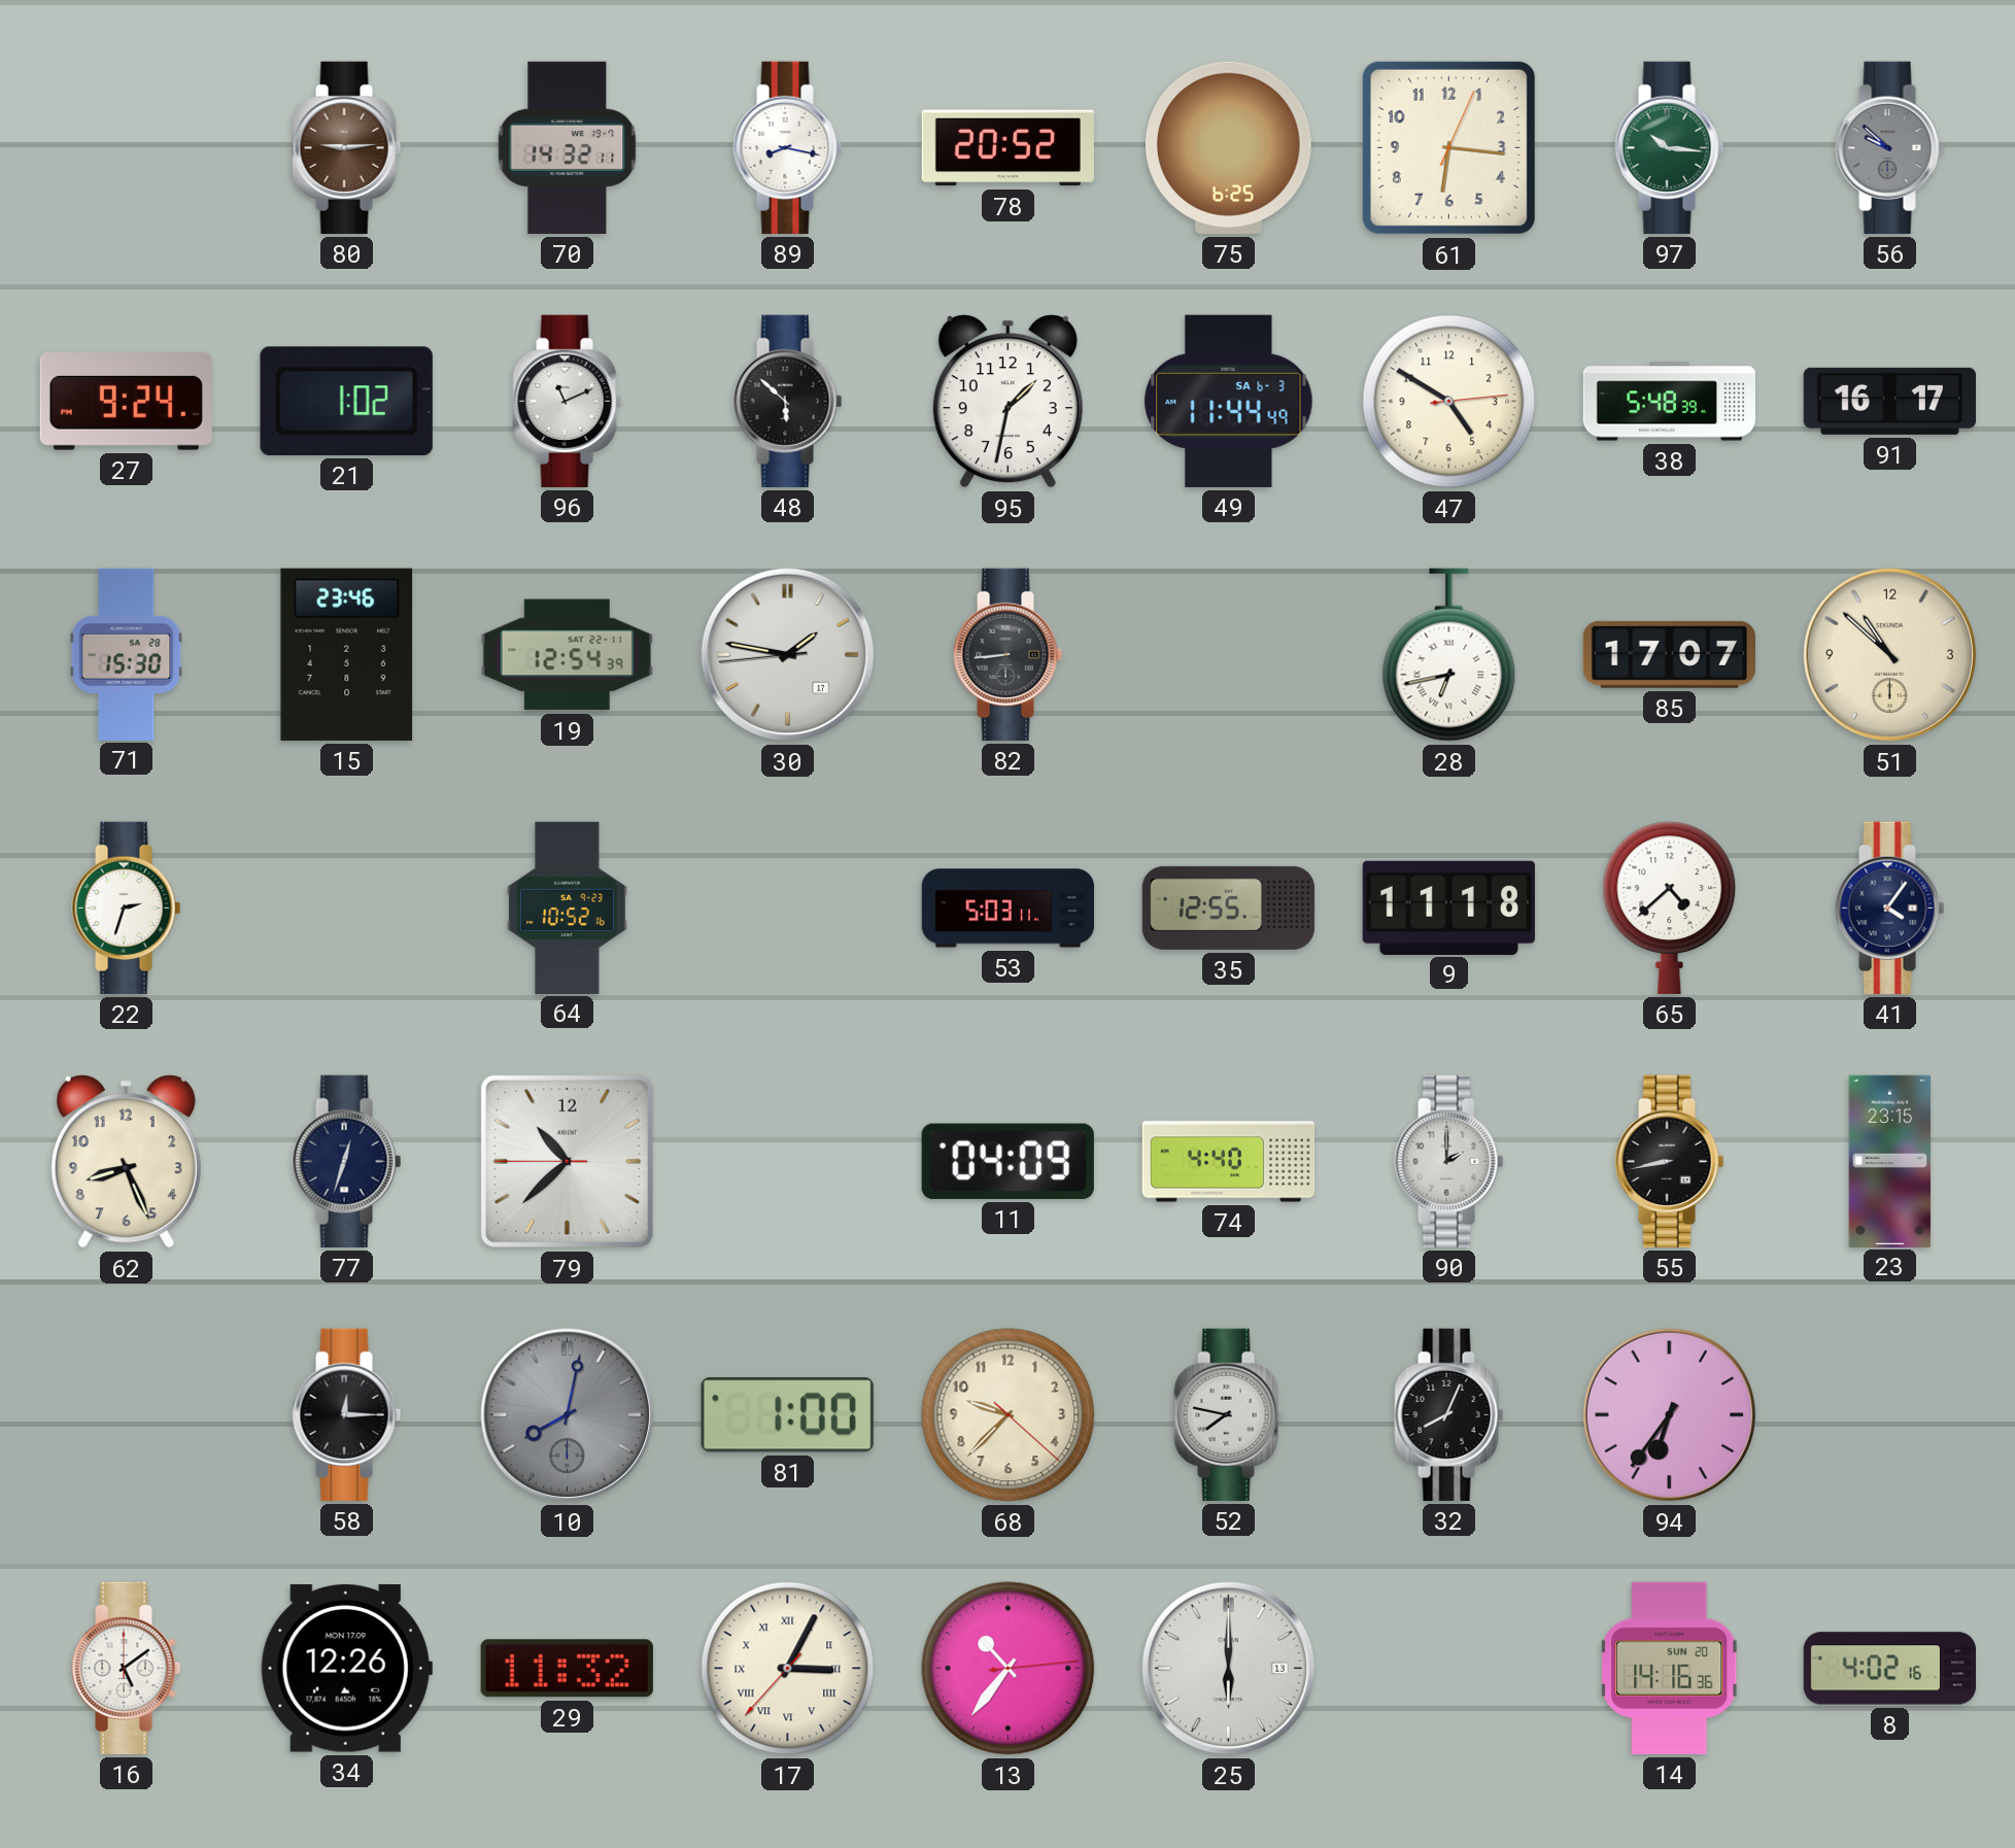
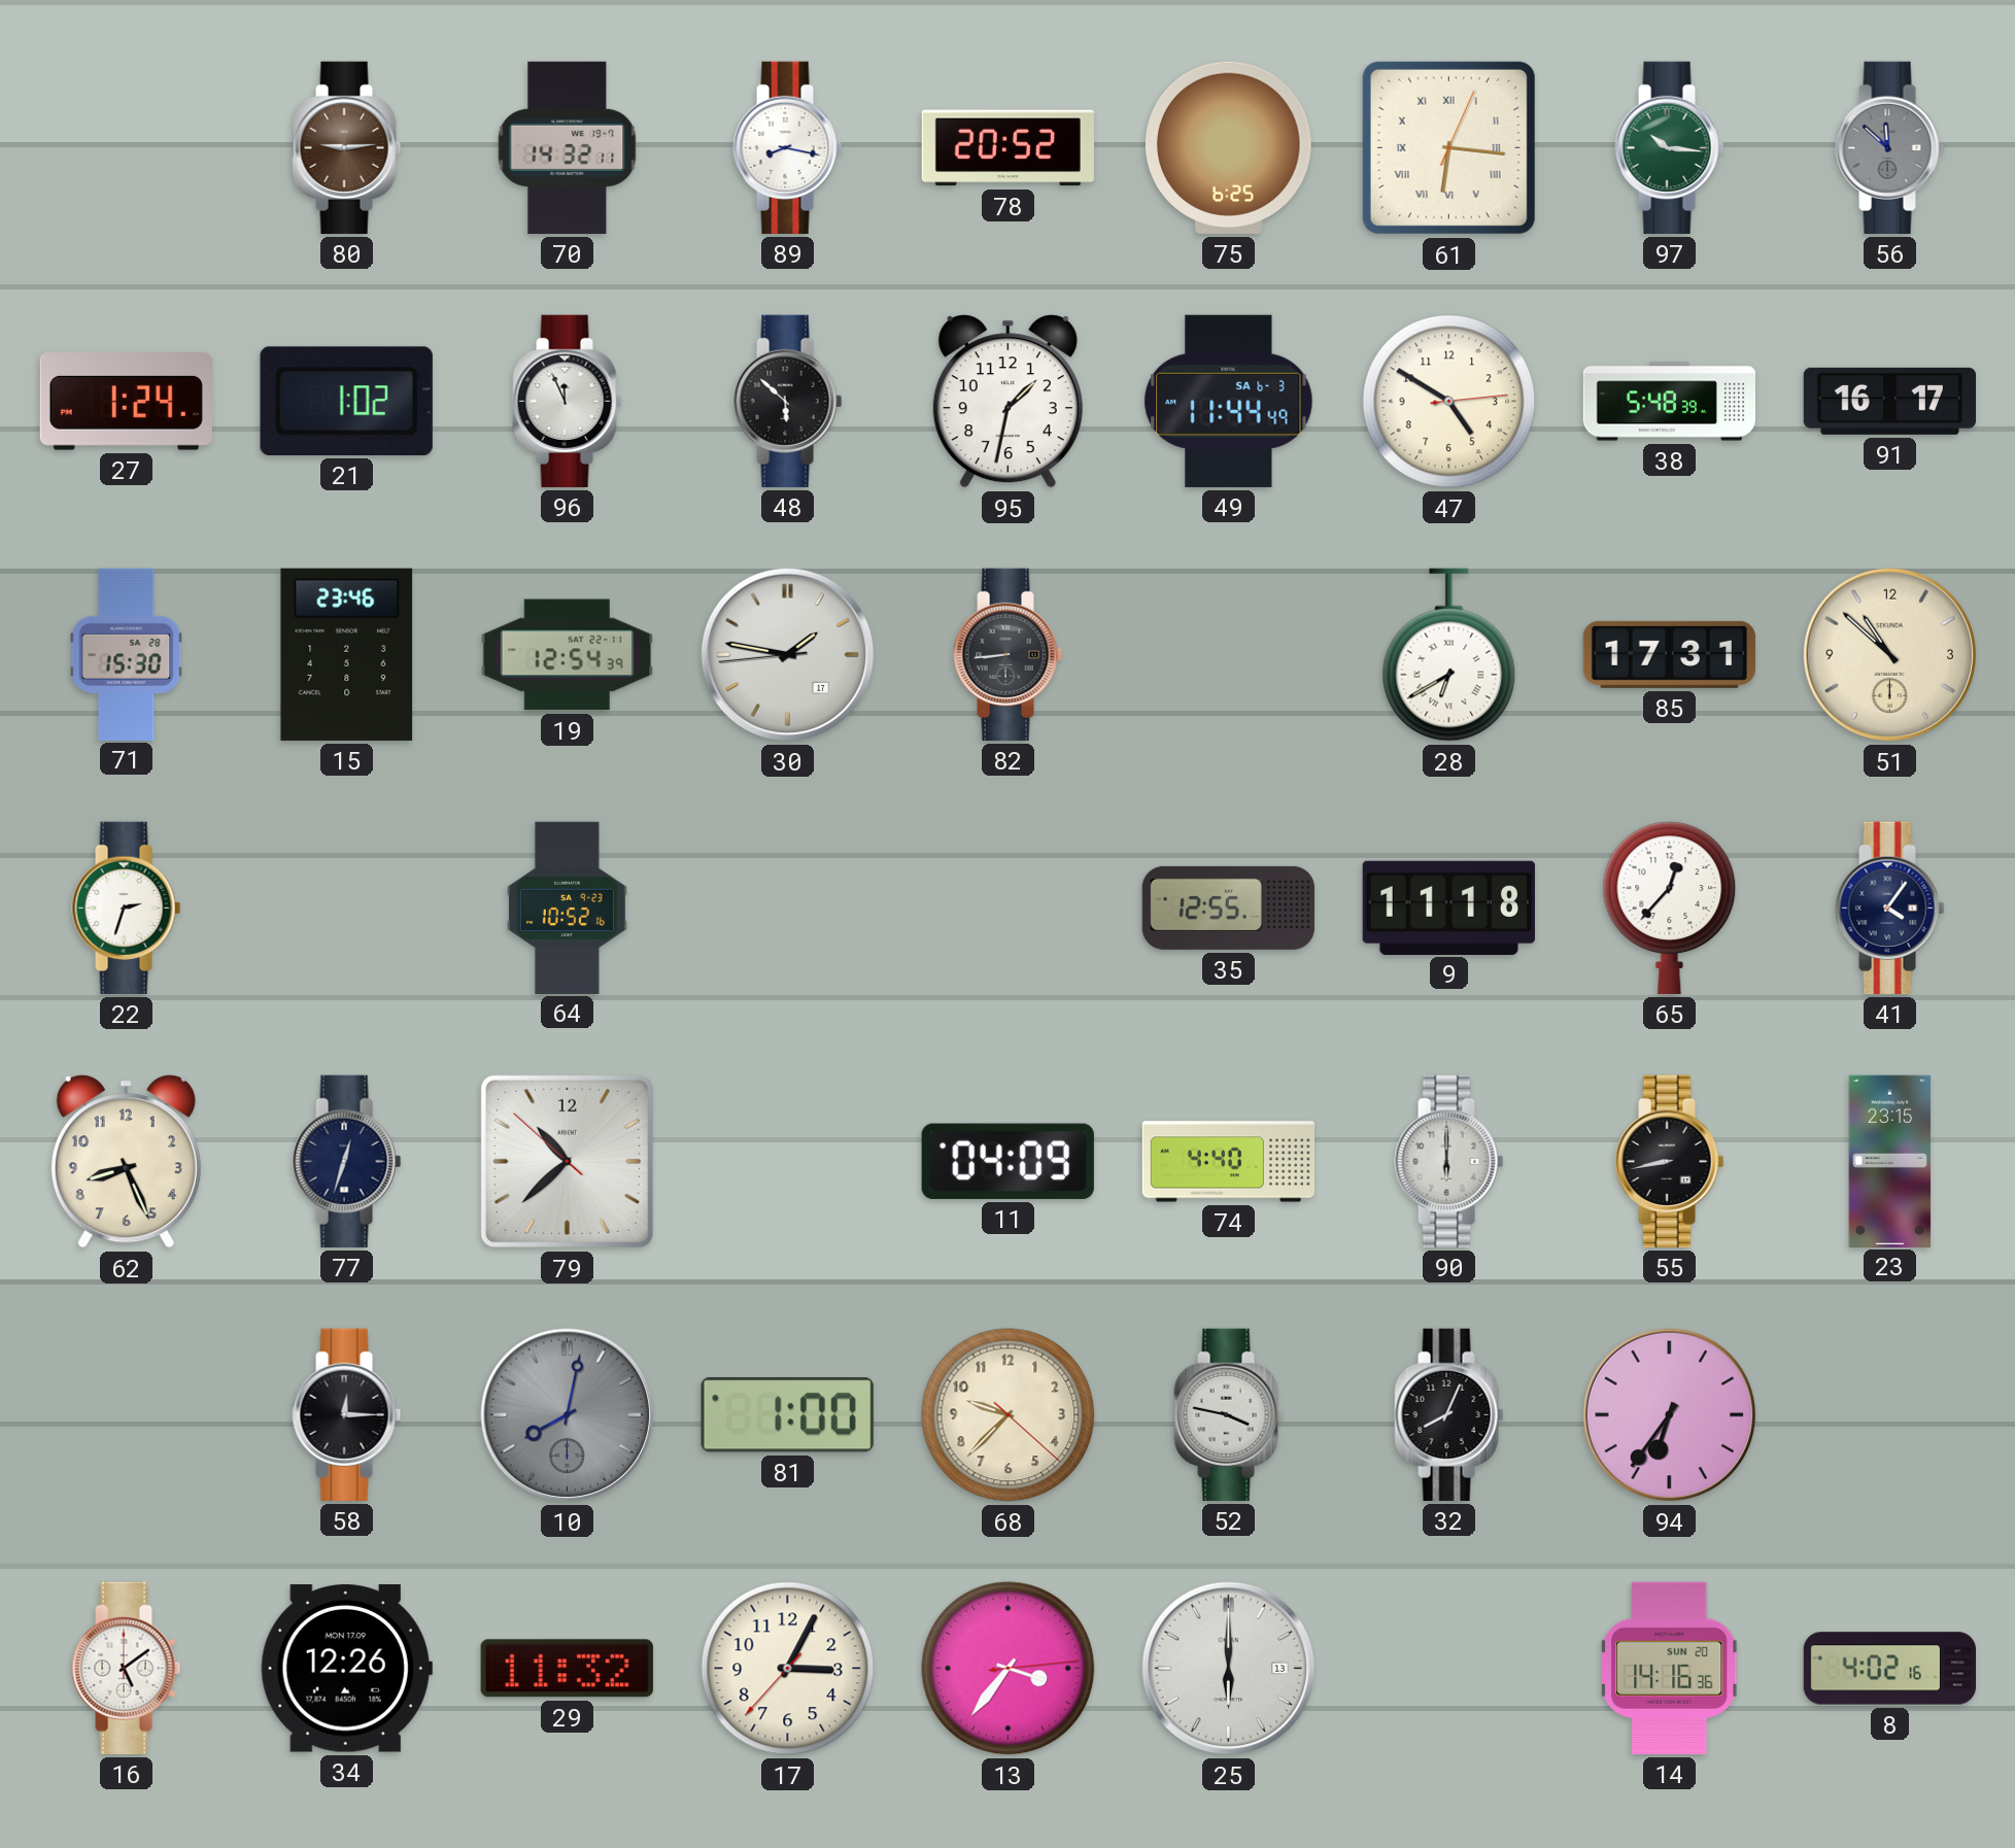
61 numerals: Arabic -> Roman
56: 9:52 -> 11:52
27: 9:24 -> 1:24
96: 11:11 -> 11:56
28: 6:43 -> 6:40
85: 17:07 -> 17:31
53: 5:03 -> none
65: 4:38 -> 12:37
79: 10:37:45 -> 10:37:52
90: 2:00 -> 6:00
52: 7:47 -> 3:47
17 numerals: Roman -> Arabic
13: 10:36 -> 3:36
